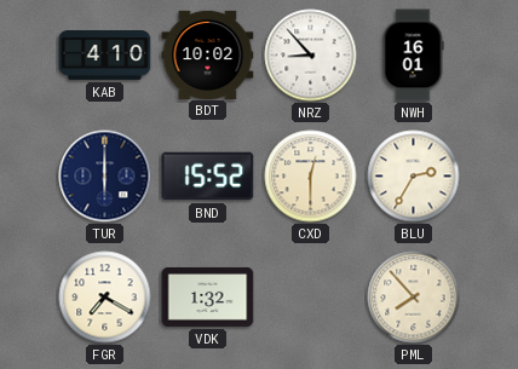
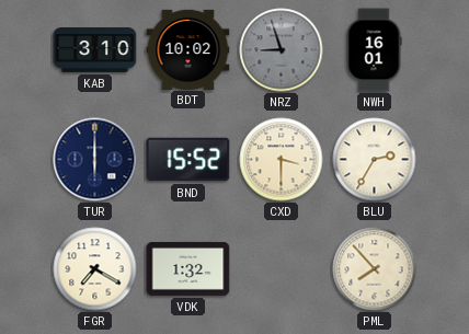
KAB: 4:10 -> 3:10
NRZ: 8:53 -> 8:57
NRZ dial: white -> grey
CXD: 12:30 -> 3:30
